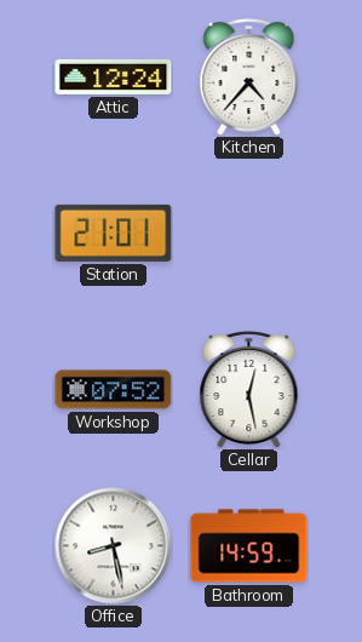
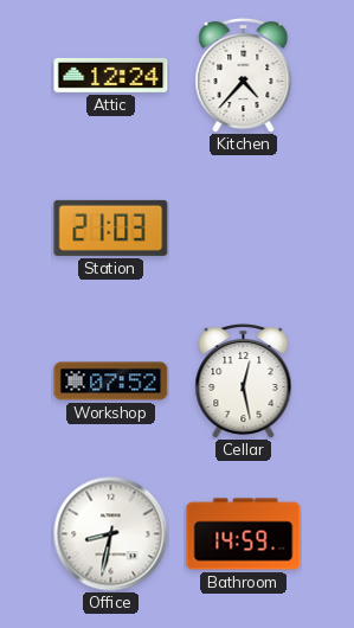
Station: 21:01 -> 21:03
Office: 8:28 -> 8:32
